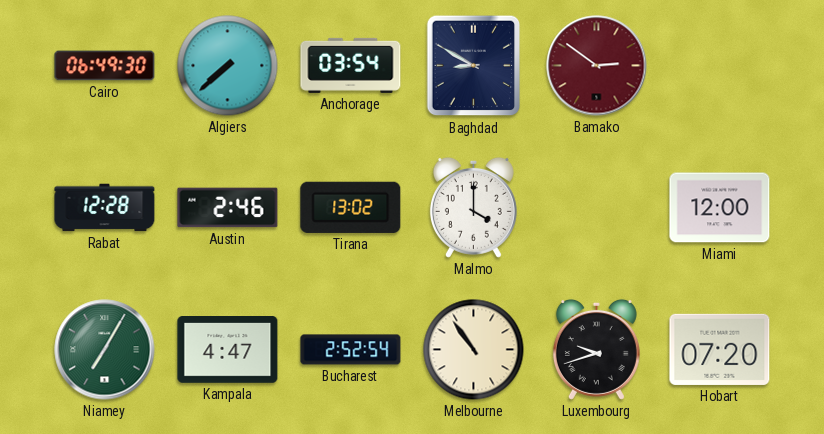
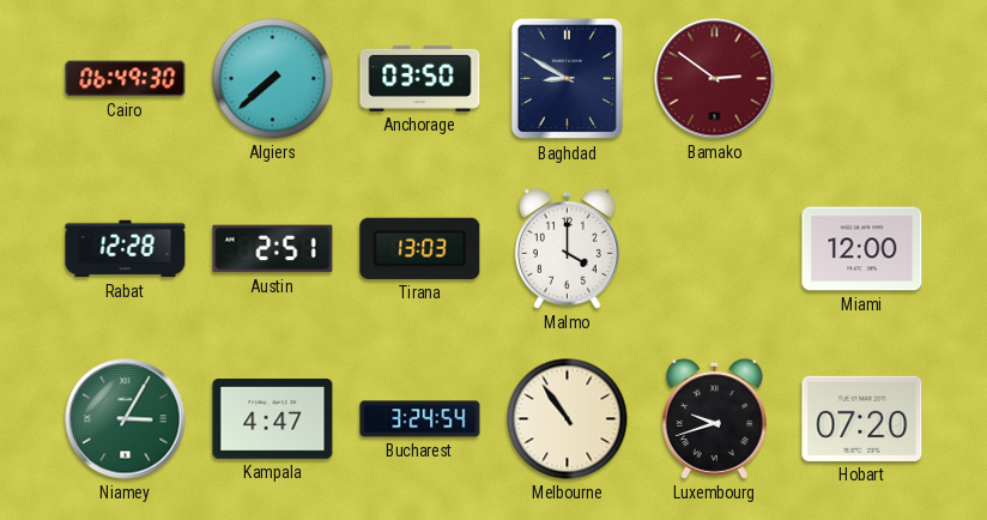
Anchorage: 03:54 -> 03:50
Austin: 2:46 -> 2:51
Tirana: 13:02 -> 13:03
Niamey: 7:05 -> 3:05
Bucharest: 2:52 -> 3:24
